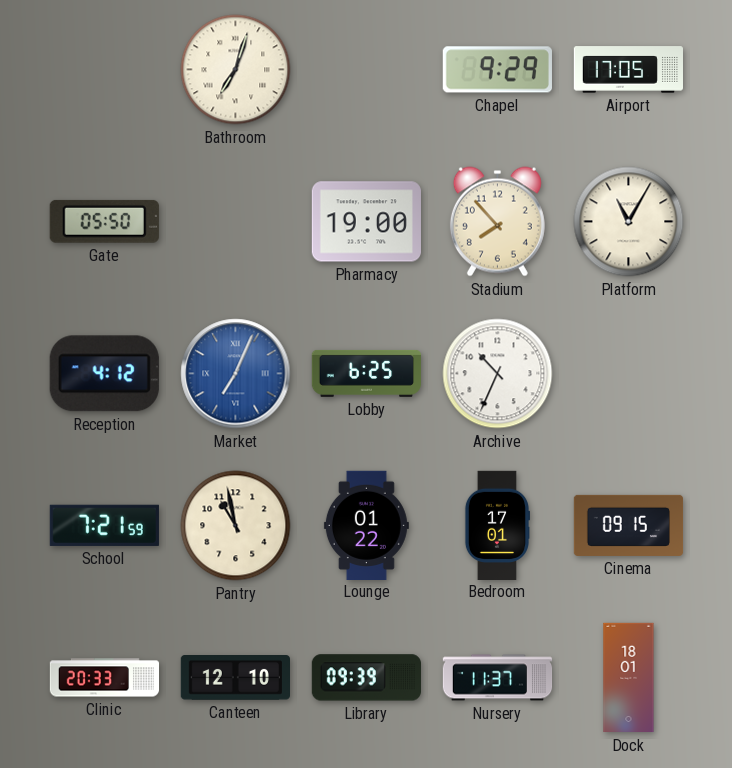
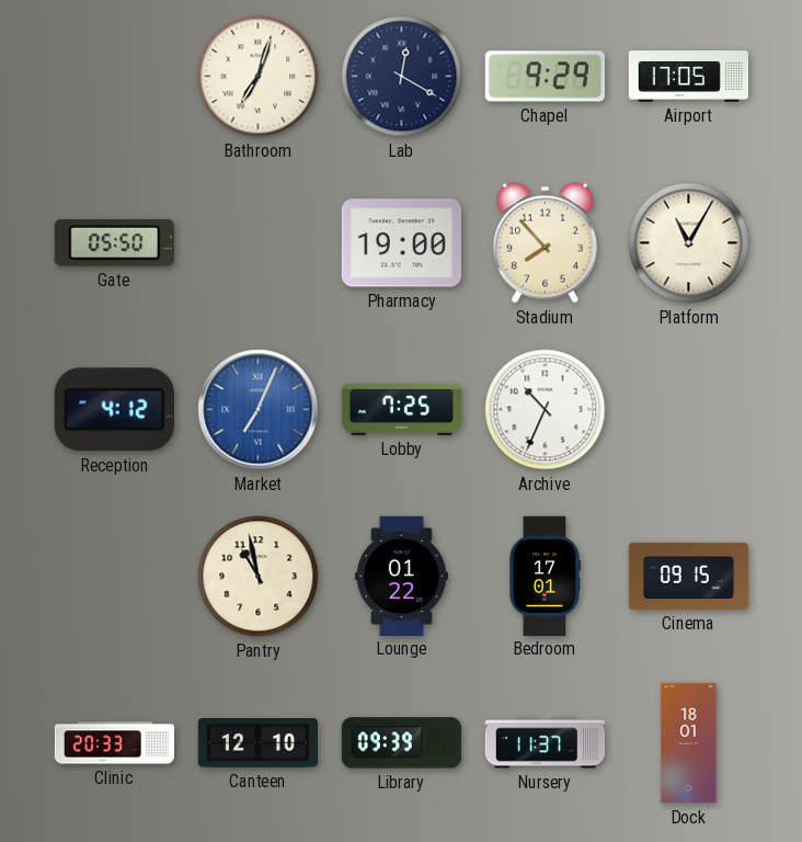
Lab: none -> 12:20
Lobby: 6:25 -> 7:25
School: 7:21 -> none
